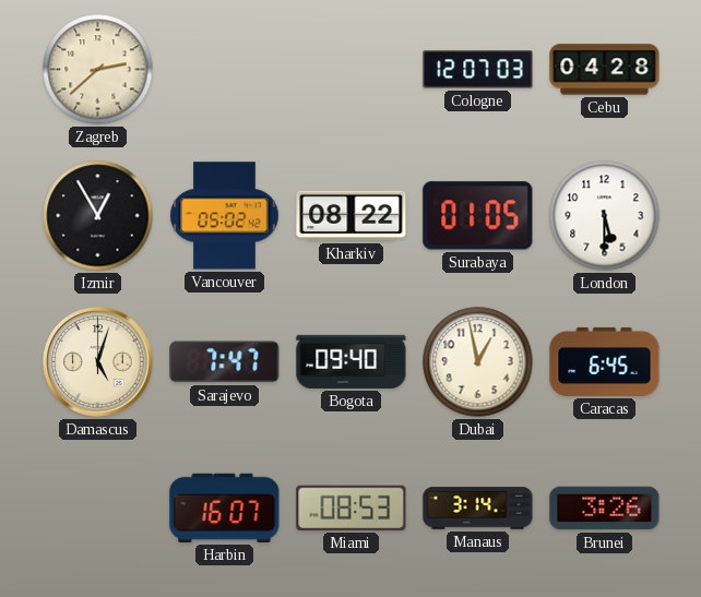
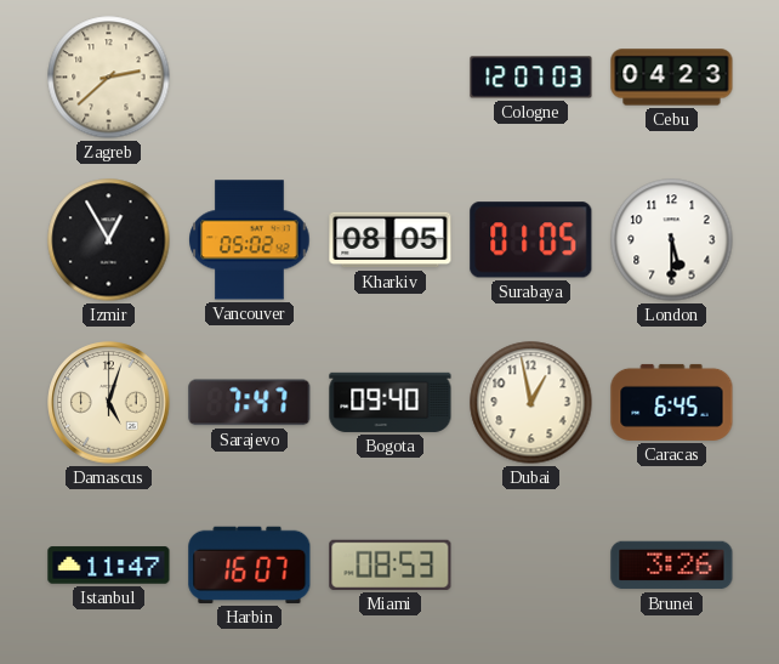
Cebu: 04:28 -> 04:23
Kharkiv: 08:22 -> 08:05
Istanbul: none -> 11:47
Manaus: 3:14 -> none
